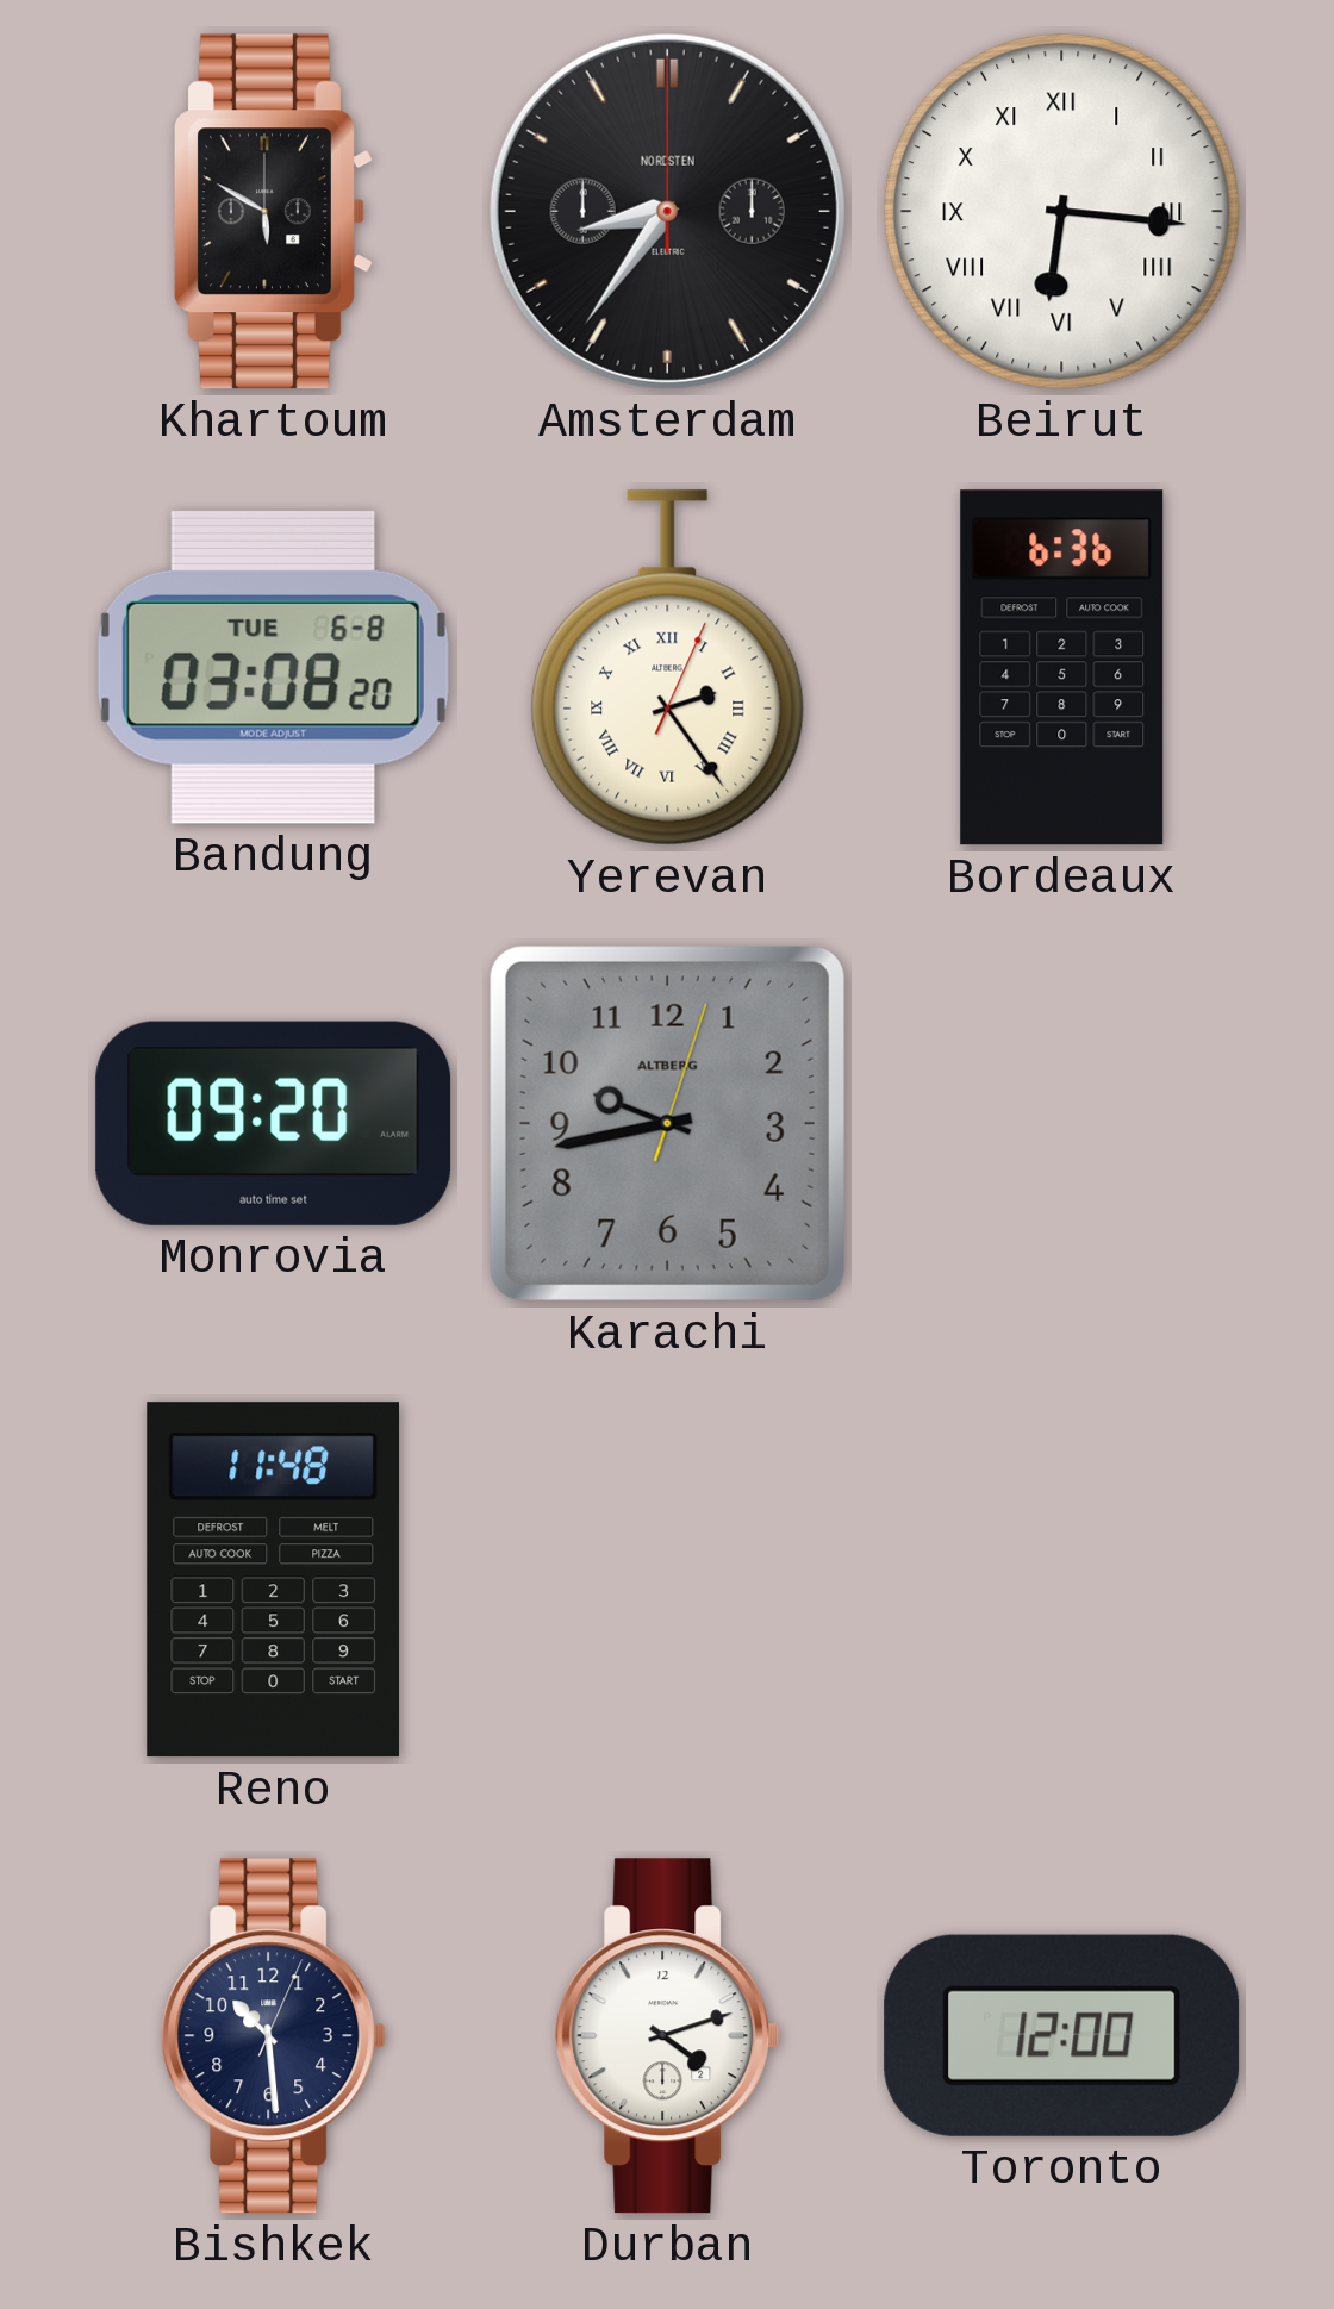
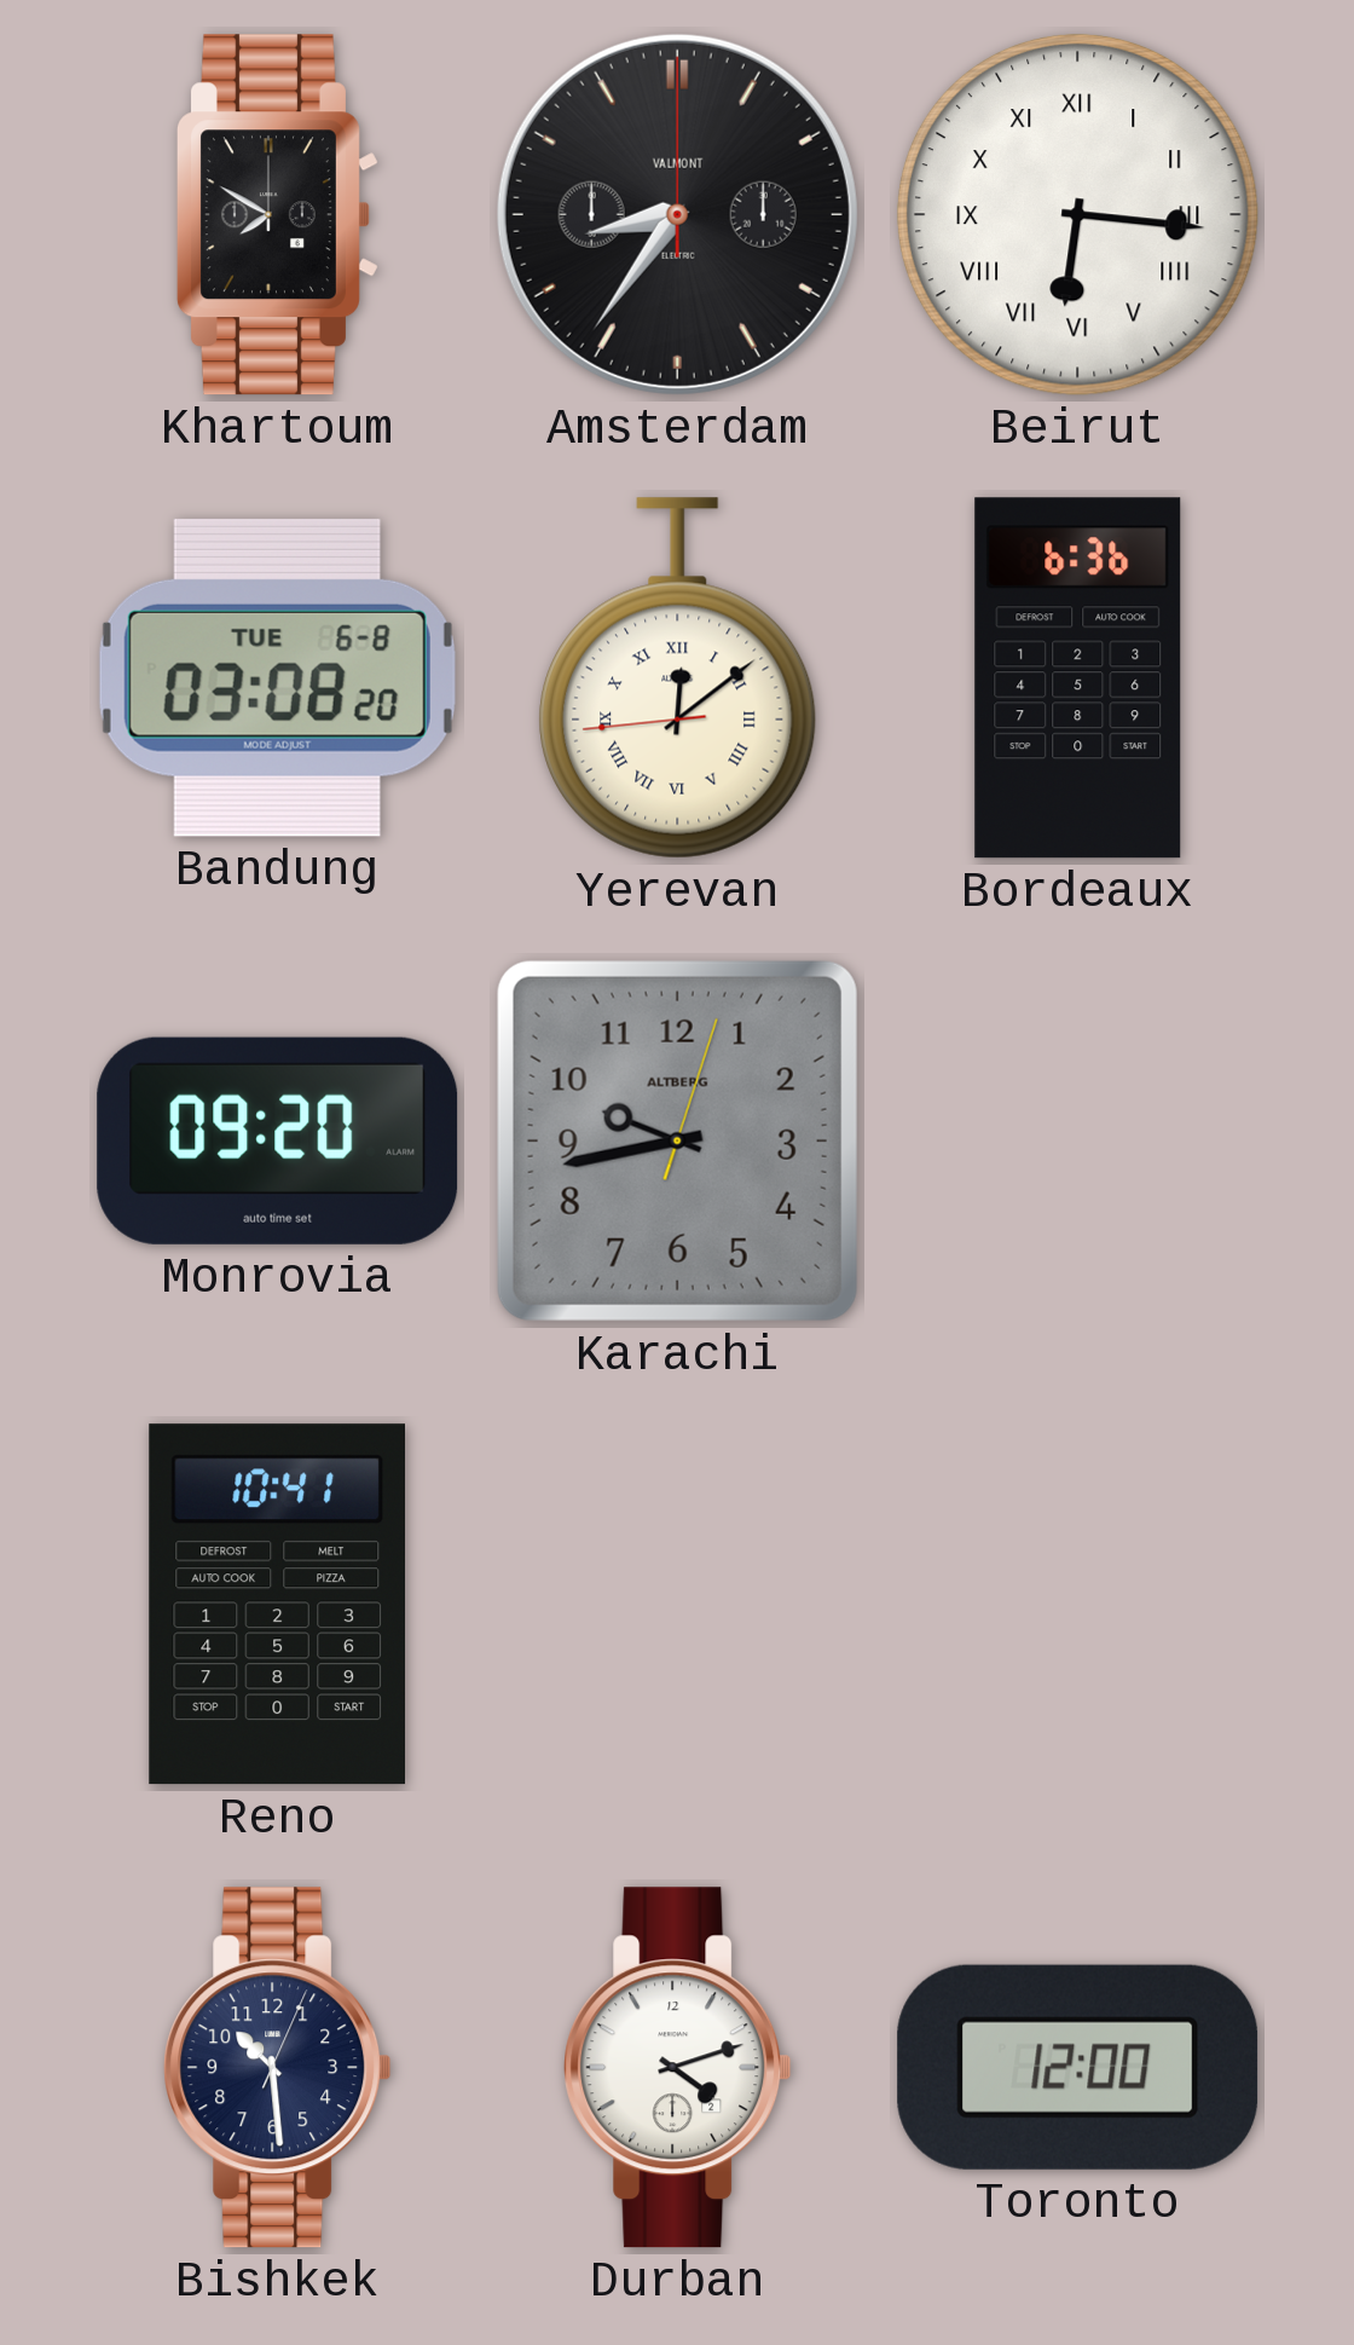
Khartoum: 5:50 -> 7:50
Amsterdam brand: NORDSTEN -> VALMONT
Yerevan: 2:24 -> 12:08
Reno: 11:48 -> 10:41
